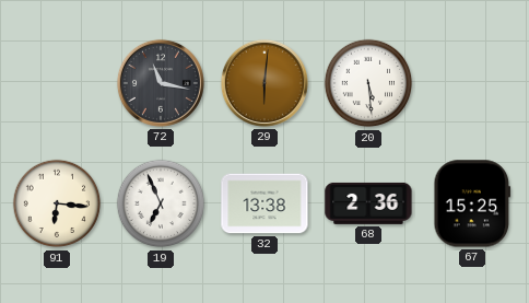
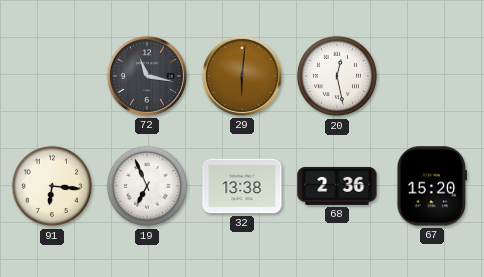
20: 5:29 -> 12:28
67: 15:25 -> 15:20
